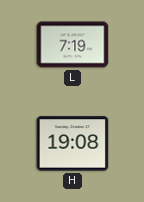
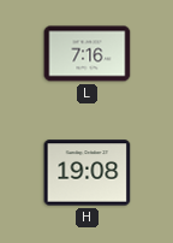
L: 7:19 -> 7:16
